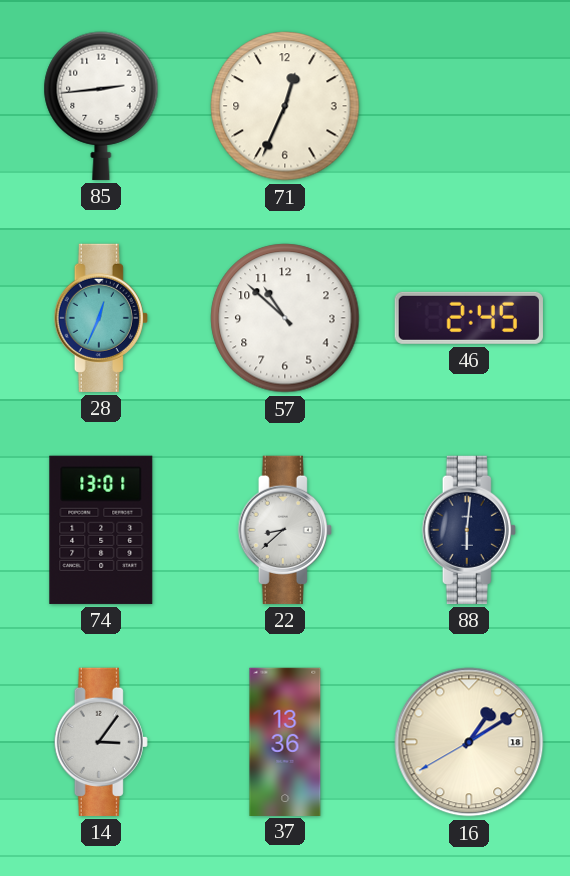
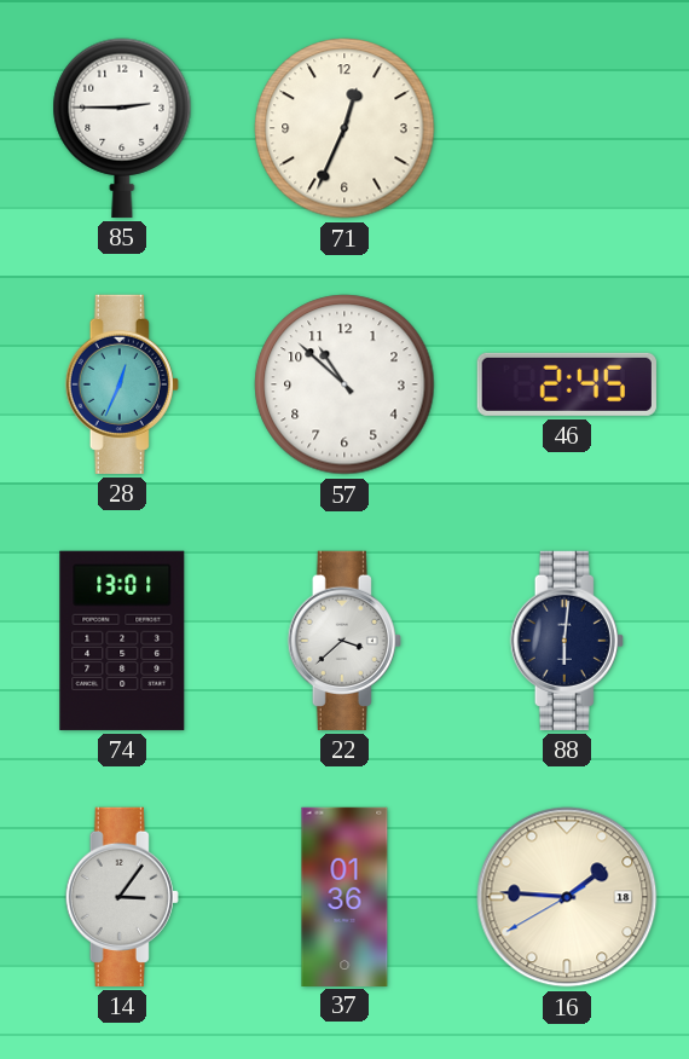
85: 2:44 -> 2:45
22: 8:38 -> 3:38
37: 13:36 -> 01:36
16: 1:09 -> 1:45
